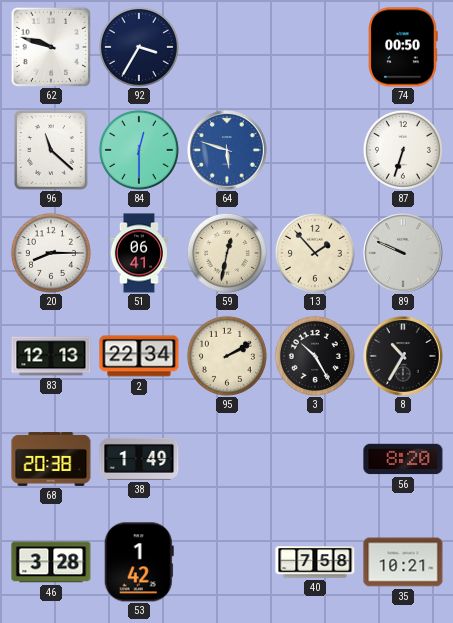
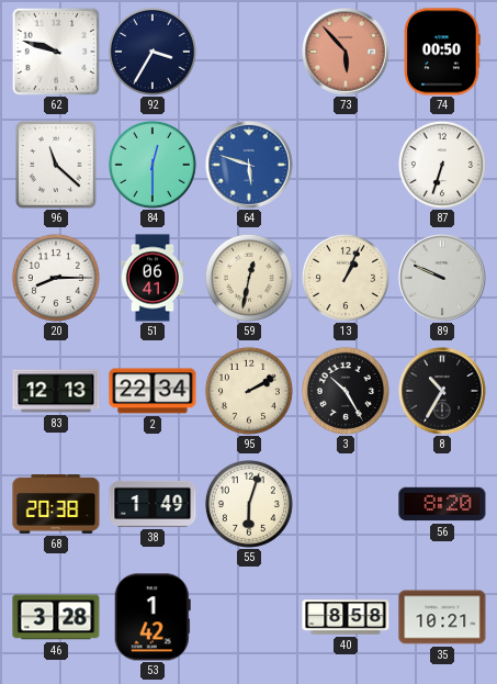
73: none -> 5:53
13: 1:53 -> 1:04
55: none -> 6:03
40: 7:58 -> 8:58
